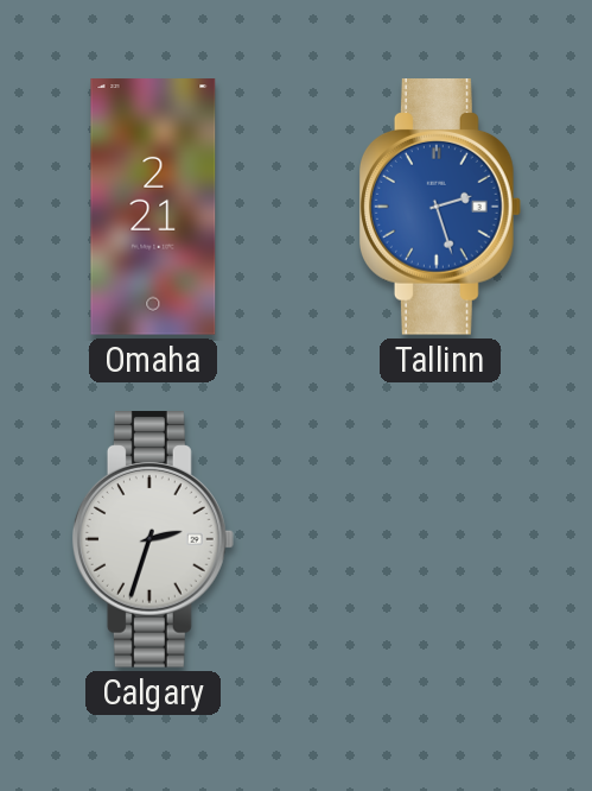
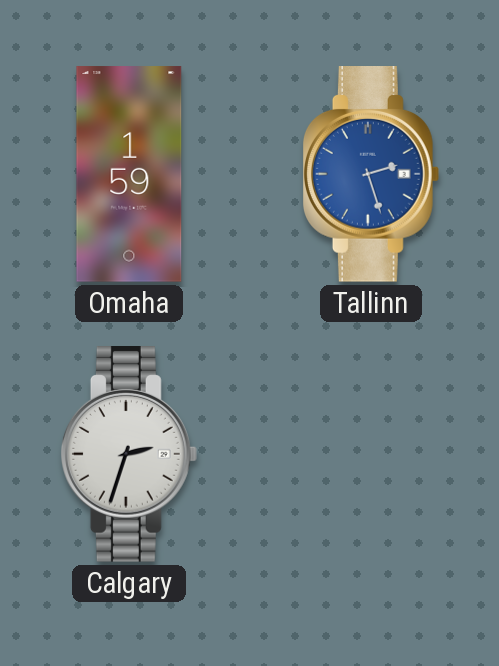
Omaha: 2:21 -> 1:59
